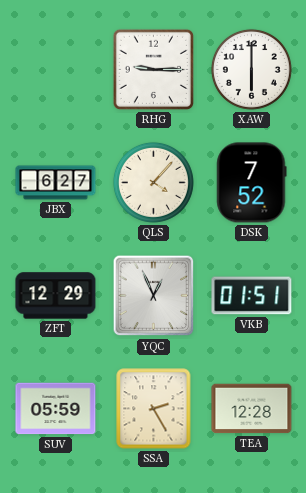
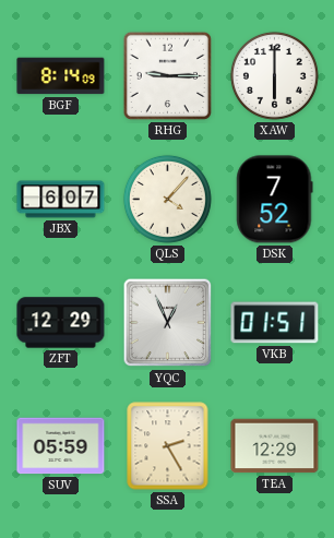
BGF: none -> 8:14
JBX: 6:27 -> 6:07
TEA: 12:28 -> 12:29
